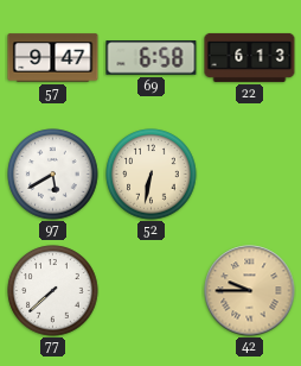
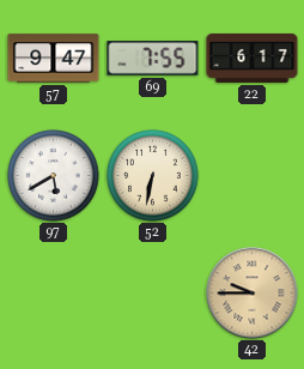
69: 6:58 -> 7:55
22: 6:13 -> 6:17
77: 7:38 -> none
